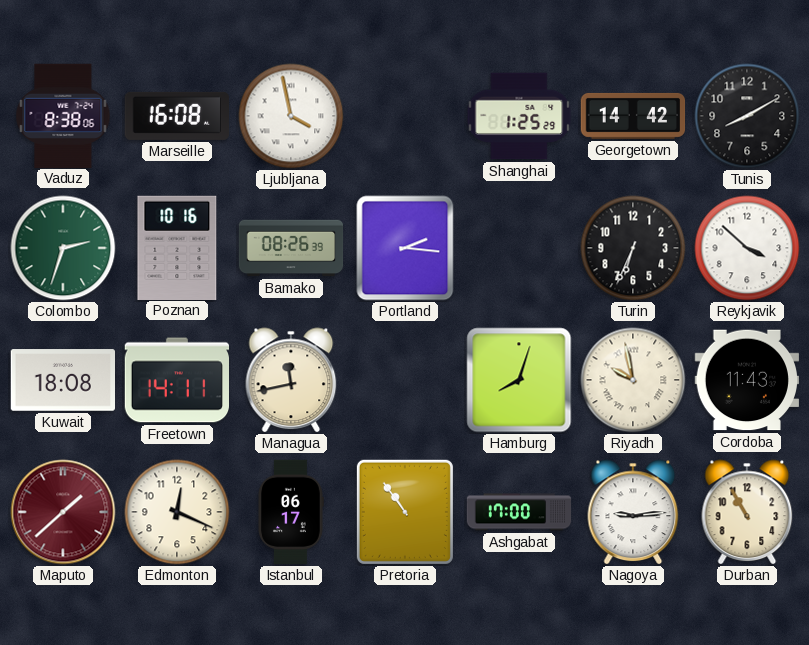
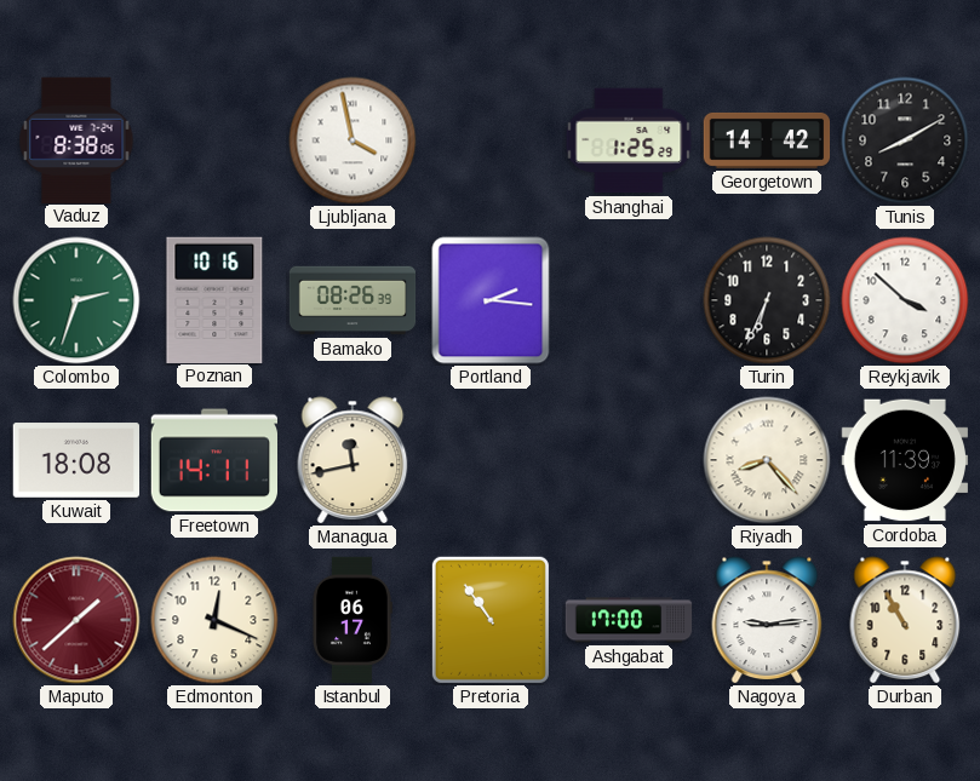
Marseille: 16:08 -> none
Hamburg: 8:03 -> none
Riyadh: 9:58 -> 8:23
Cordoba: 11:43 -> 11:39
